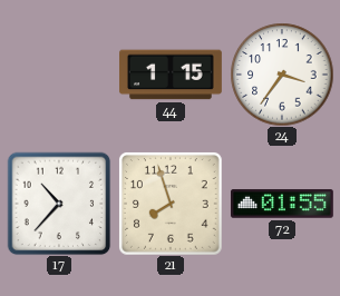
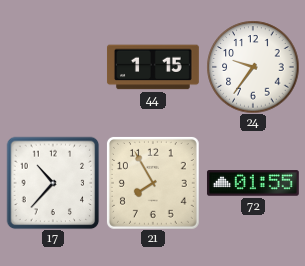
24: 3:36 -> 9:36
21: 7:57 -> 7:55
